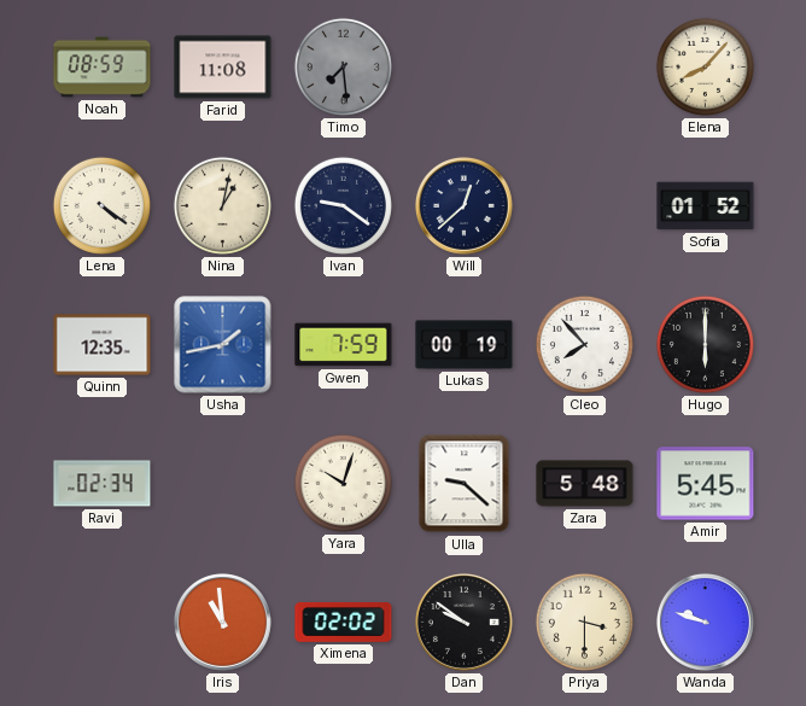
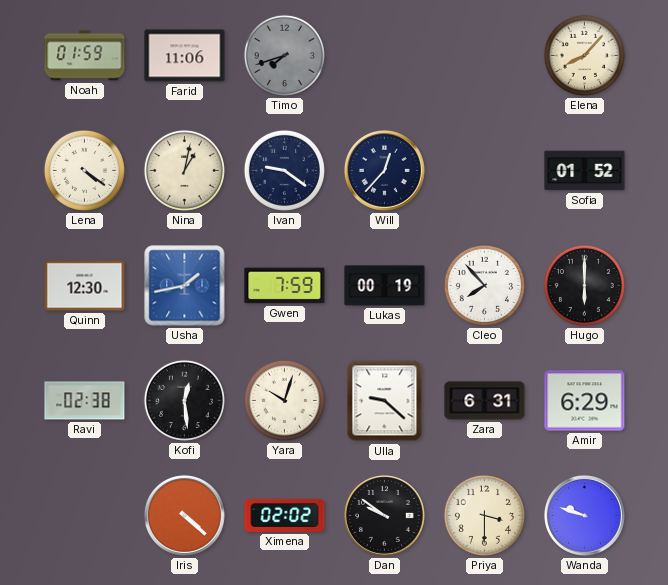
Noah: 08:59 -> 01:59
Farid: 11:08 -> 11:06
Timo: 7:29 -> 7:42
Will: 12:38 -> 12:37
Quinn: 12:35 -> 12:30
Ravi: 02:34 -> 02:38
Kofi: none -> 12:29
Zara: 5:48 -> 6:31
Amir: 5:45 -> 6:29
Iris: 10:59 -> 4:22
